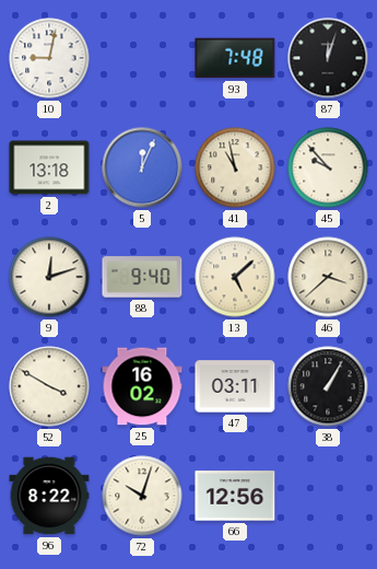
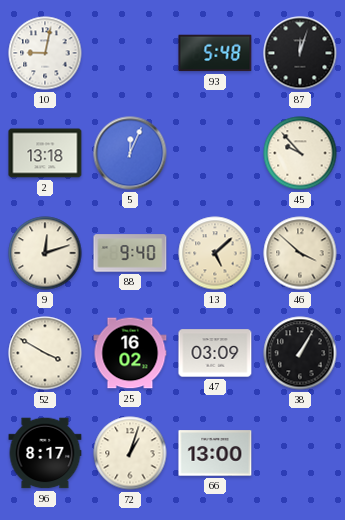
93: 7:48 -> 5:48
41: 10:58 -> none
46: 3:38 -> 3:52
47: 03:11 -> 03:09
96: 8:22 -> 8:17
72: 10:03 -> 1:03
66: 12:56 -> 13:00
